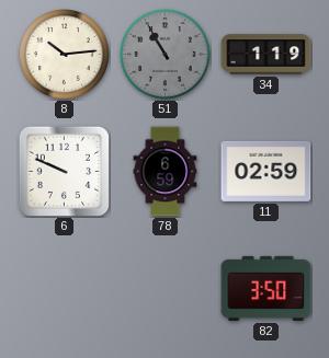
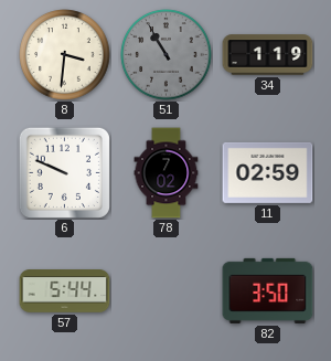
8: 10:14 -> 3:31
78: 6:59 -> 7:02
57: none -> 5:44
